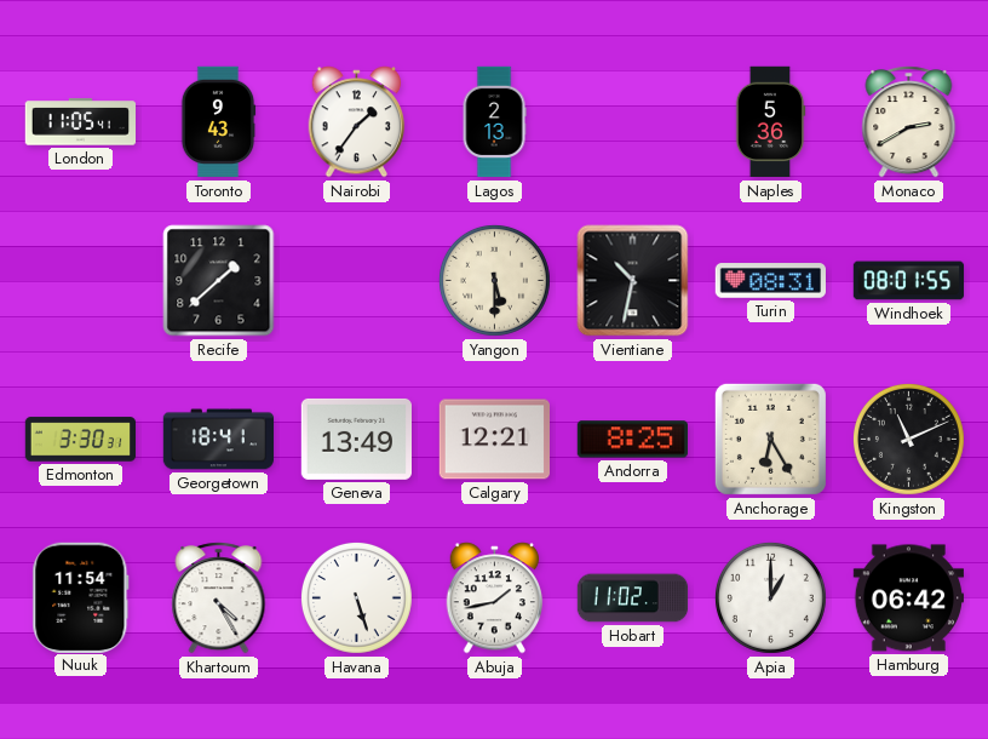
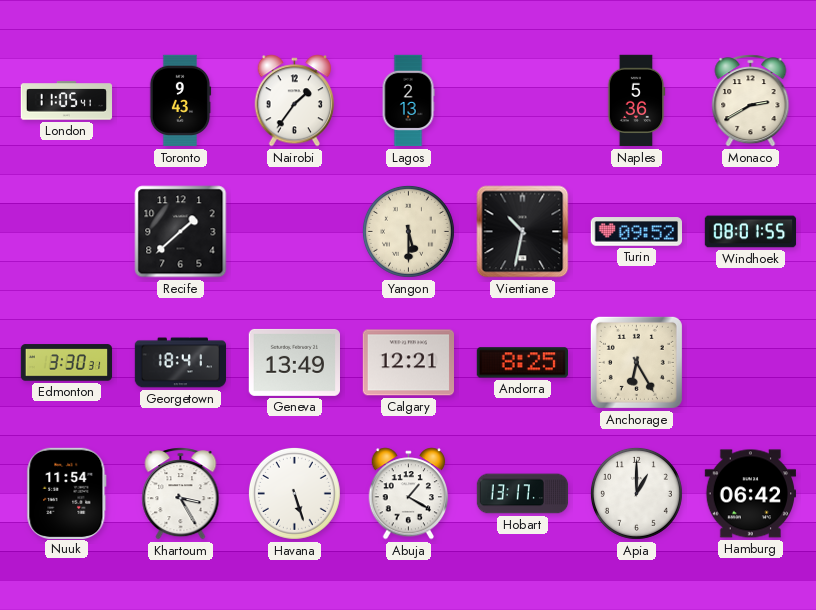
Turin: 08:31 -> 09:52
Kingston: 11:11 -> none
Khartoum: 4:25 -> 3:25
Abuja: 1:43 -> 1:20
Hobart: 11:02 -> 13:17
